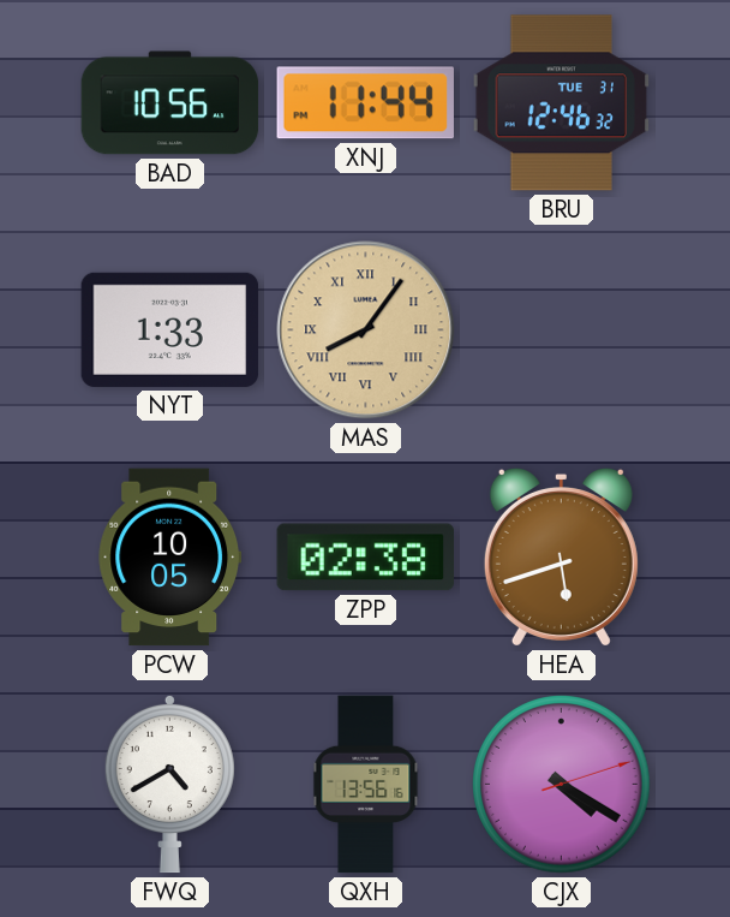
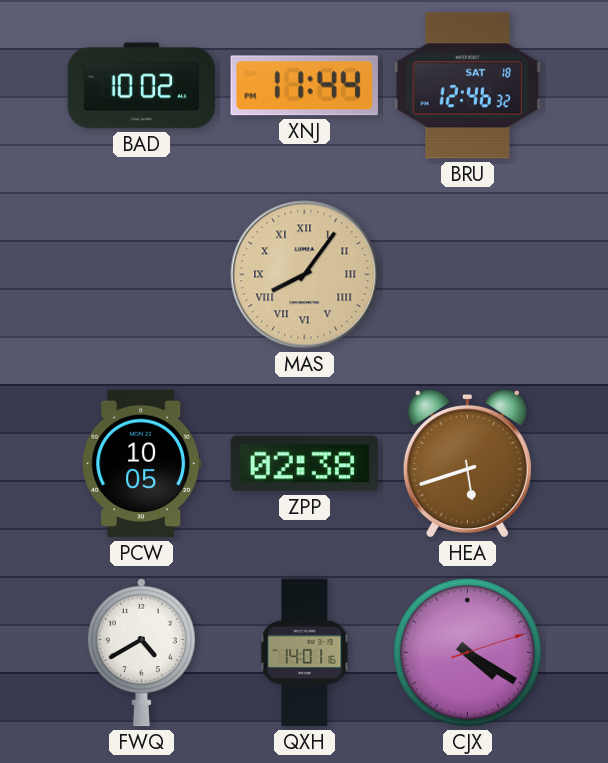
BAD: 10:56 -> 10:02
BRU date: TUE 31 -> SAT 18
NYT: 1:33 -> none
QXH: 13:56 -> 14:01
